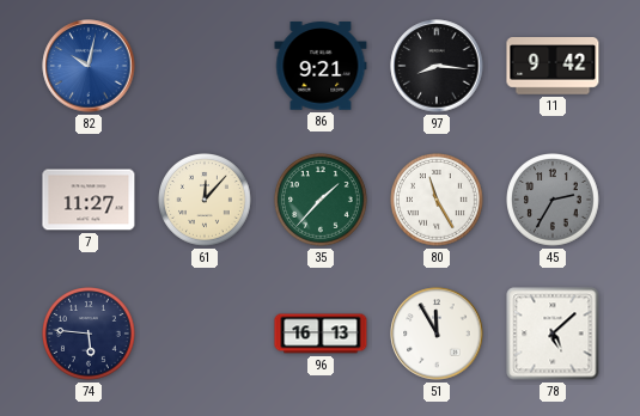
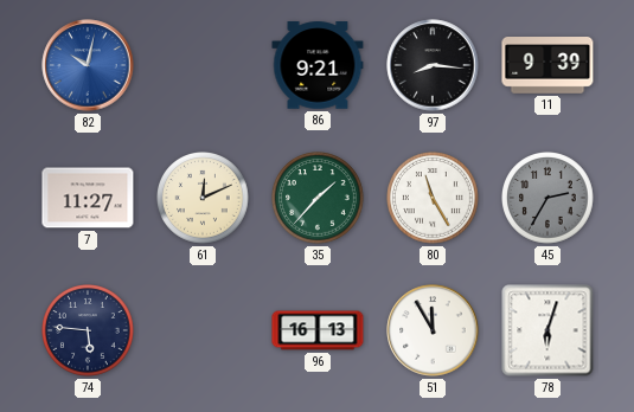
11: 9:42 -> 9:39
61: 12:07 -> 12:11
78: 5:08 -> 6:03
